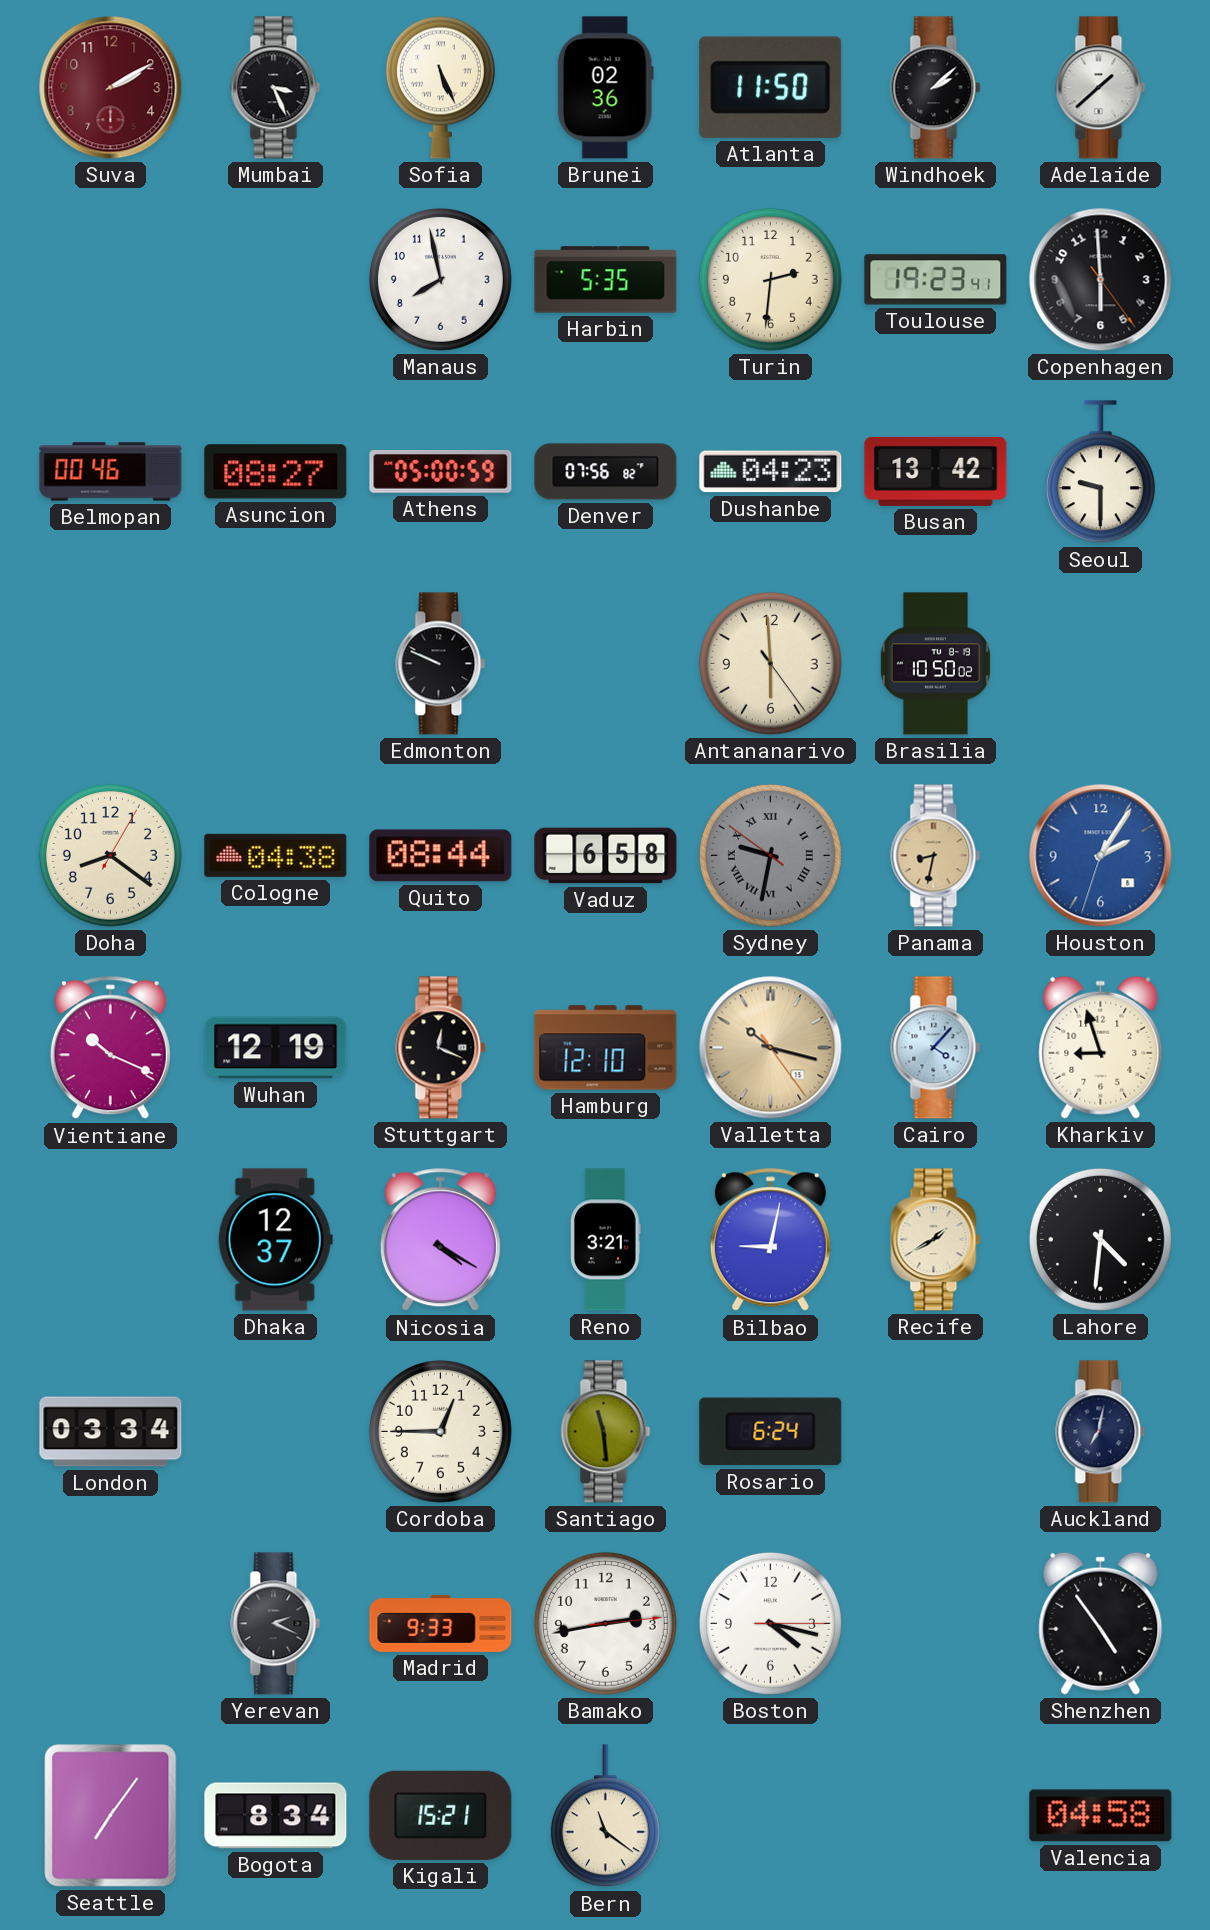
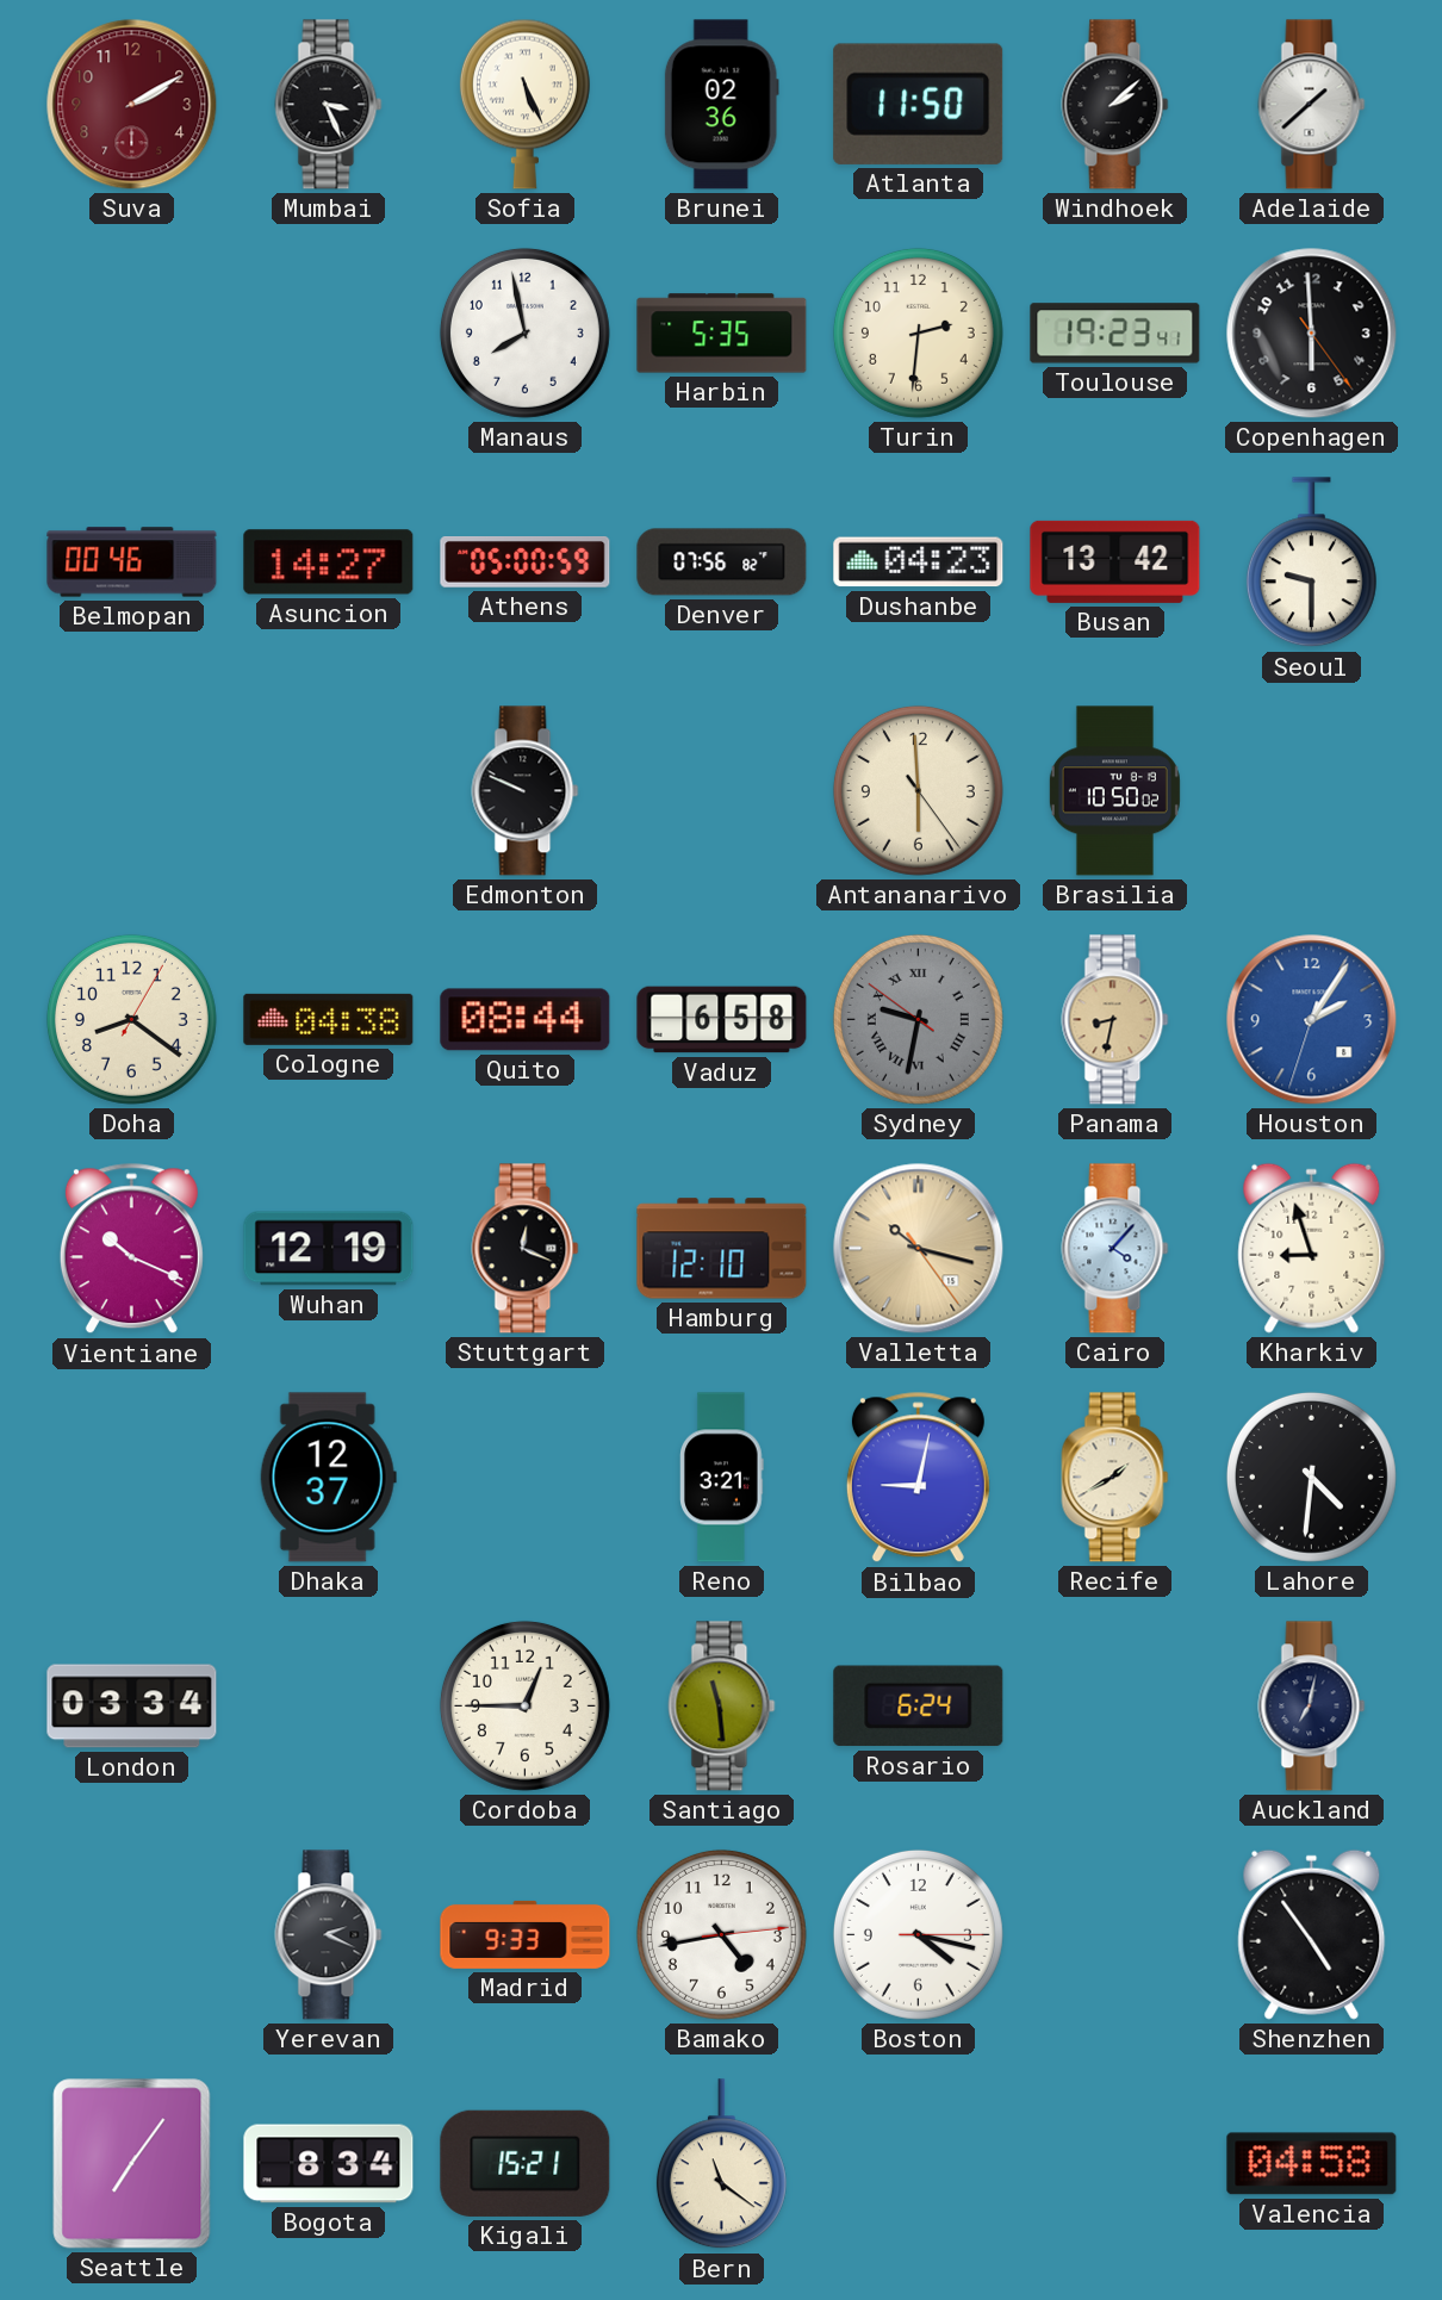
Asuncion: 08:27 -> 14:27
Nicosia: 4:20 -> none
Bamako: 2:43 -> 4:43
